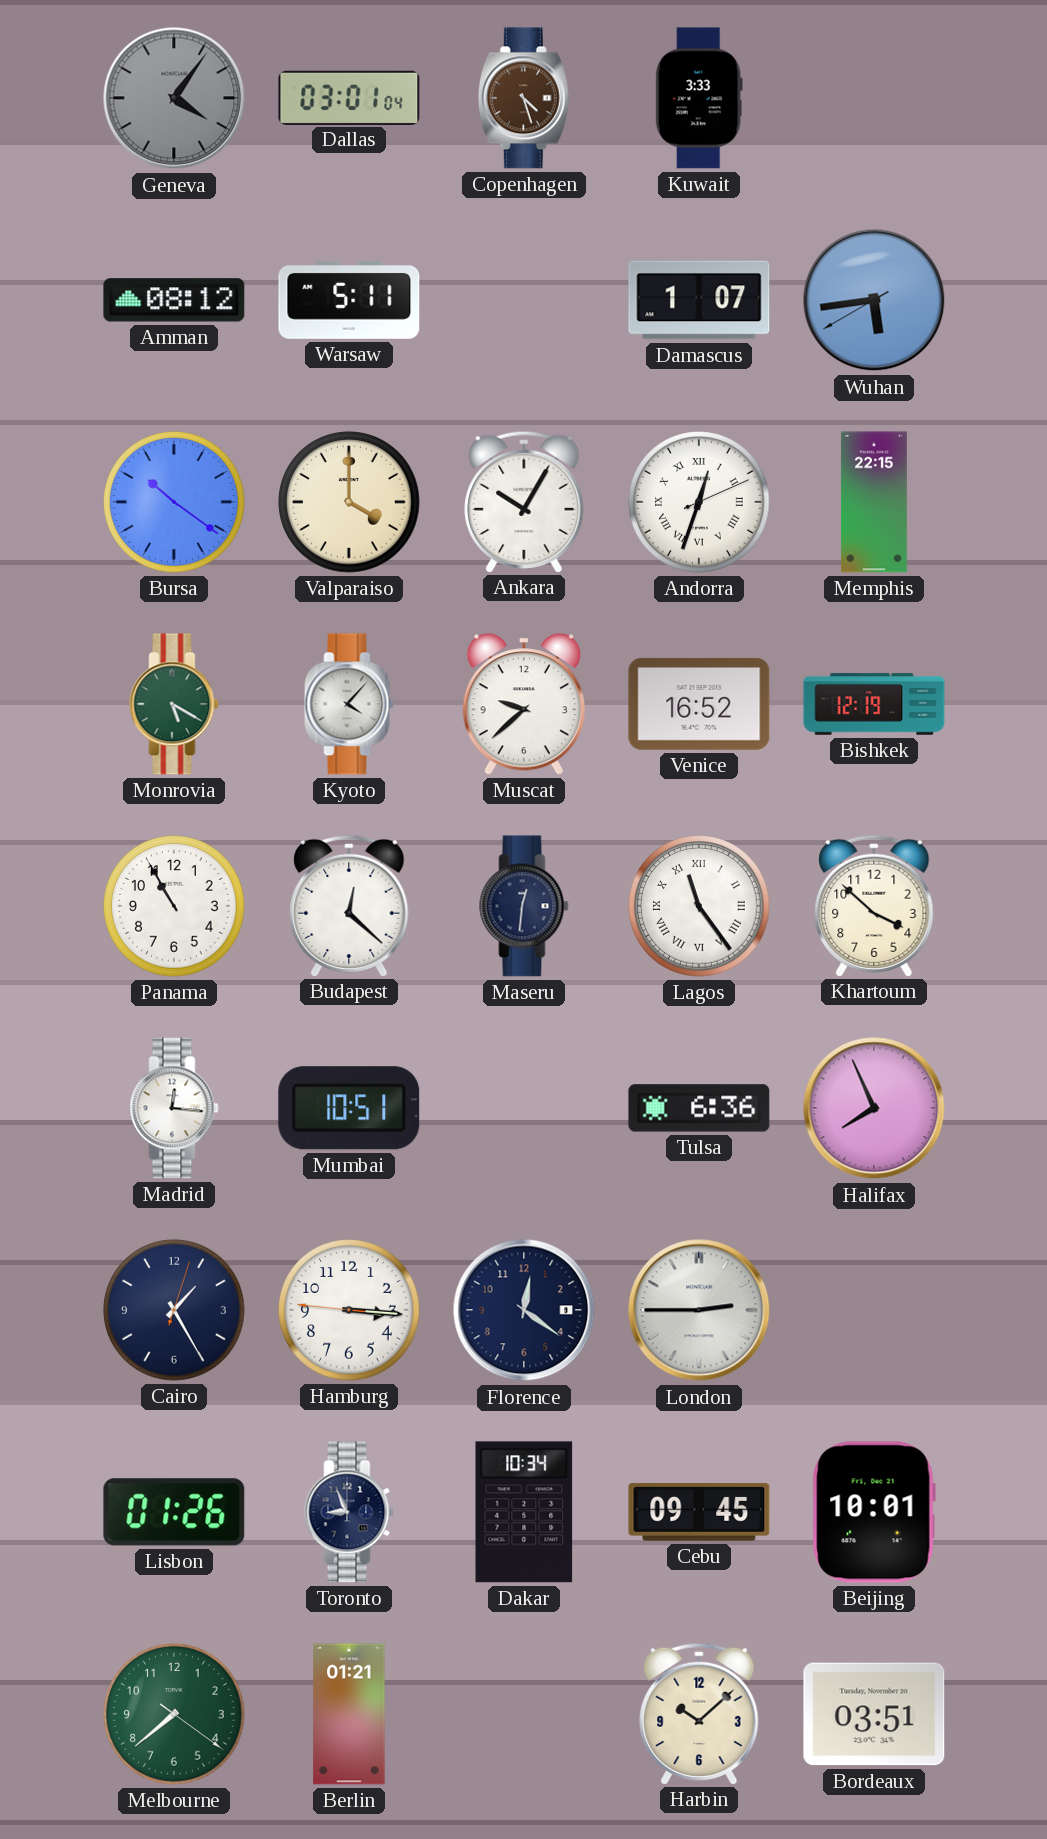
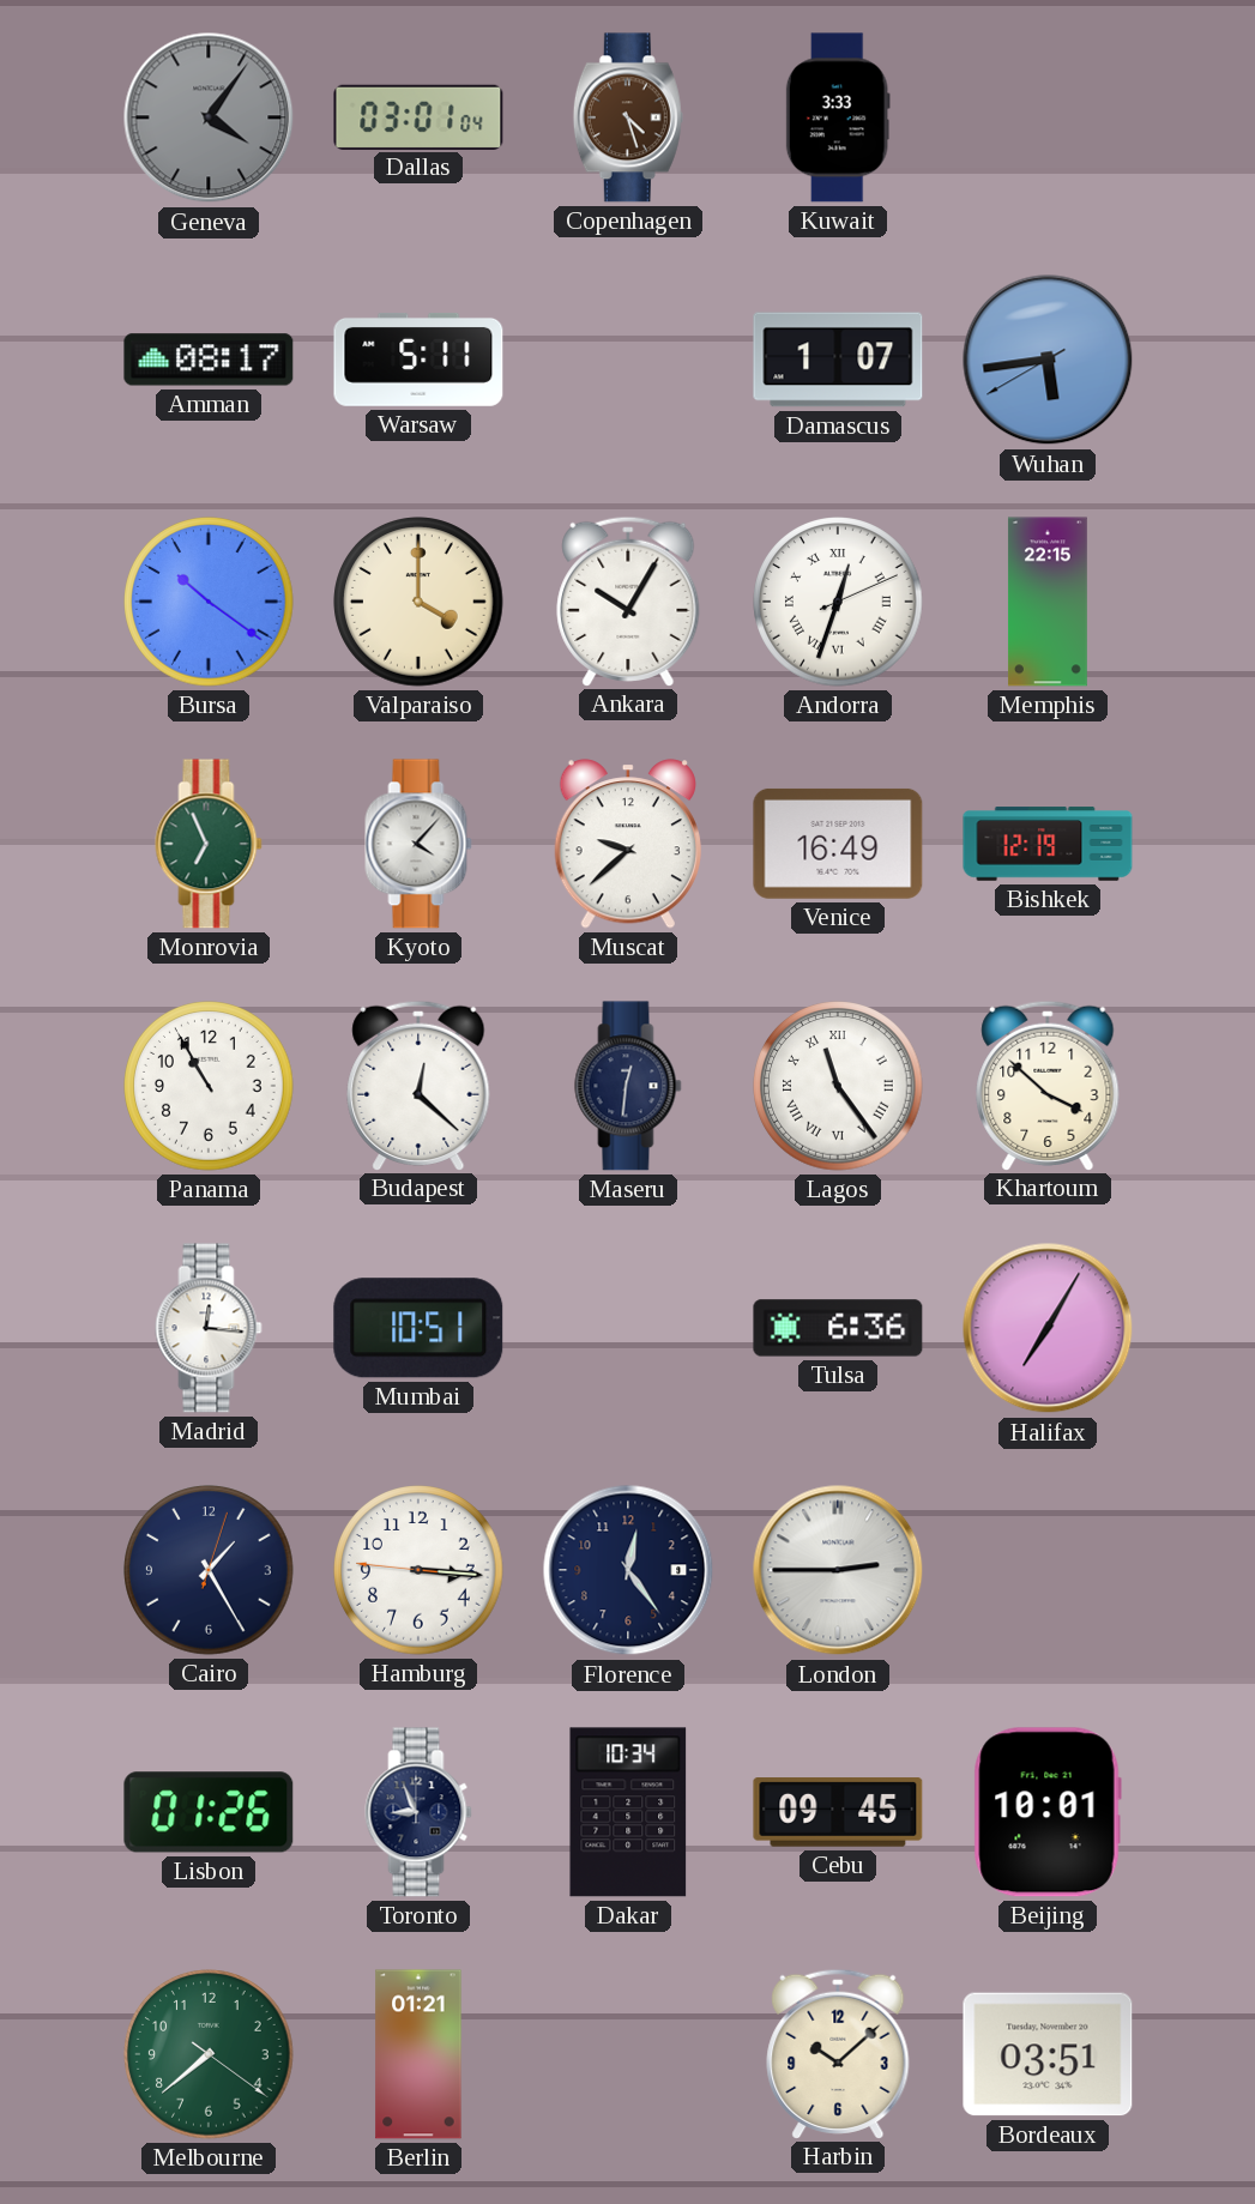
Amman: 08:12 -> 08:17
Monrovia: 5:20 -> 6:56
Venice: 16:52 -> 16:49
Halifax: 7:56 -> 7:05
Florence: 12:21 -> 12:24
